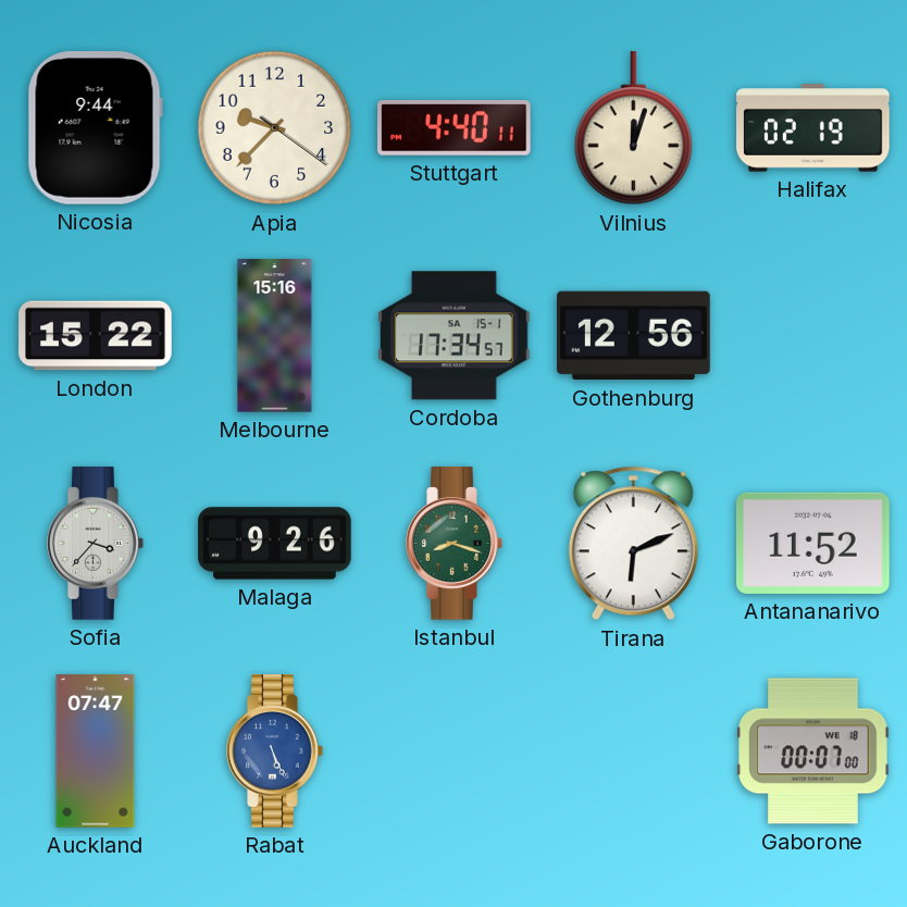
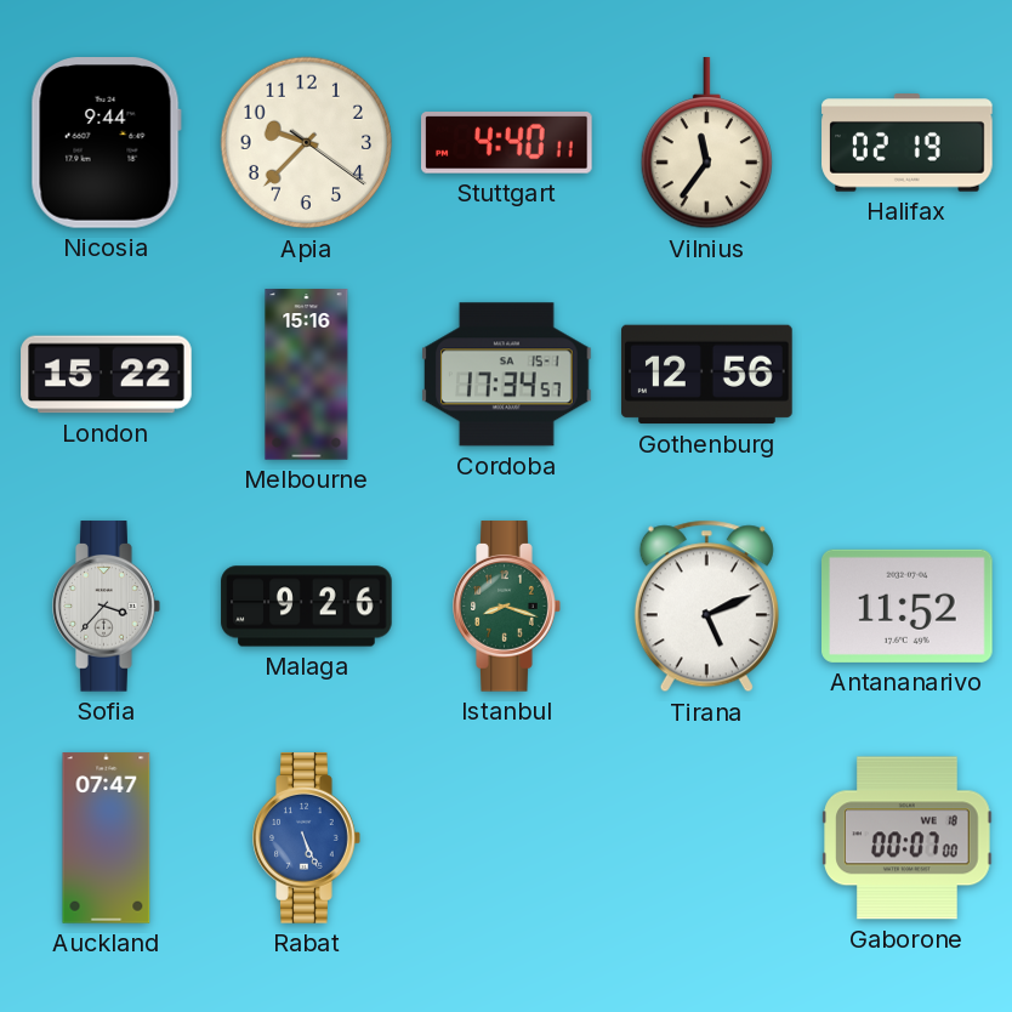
Vilnius: 12:03 -> 11:36
Tirana: 6:11 -> 5:11
